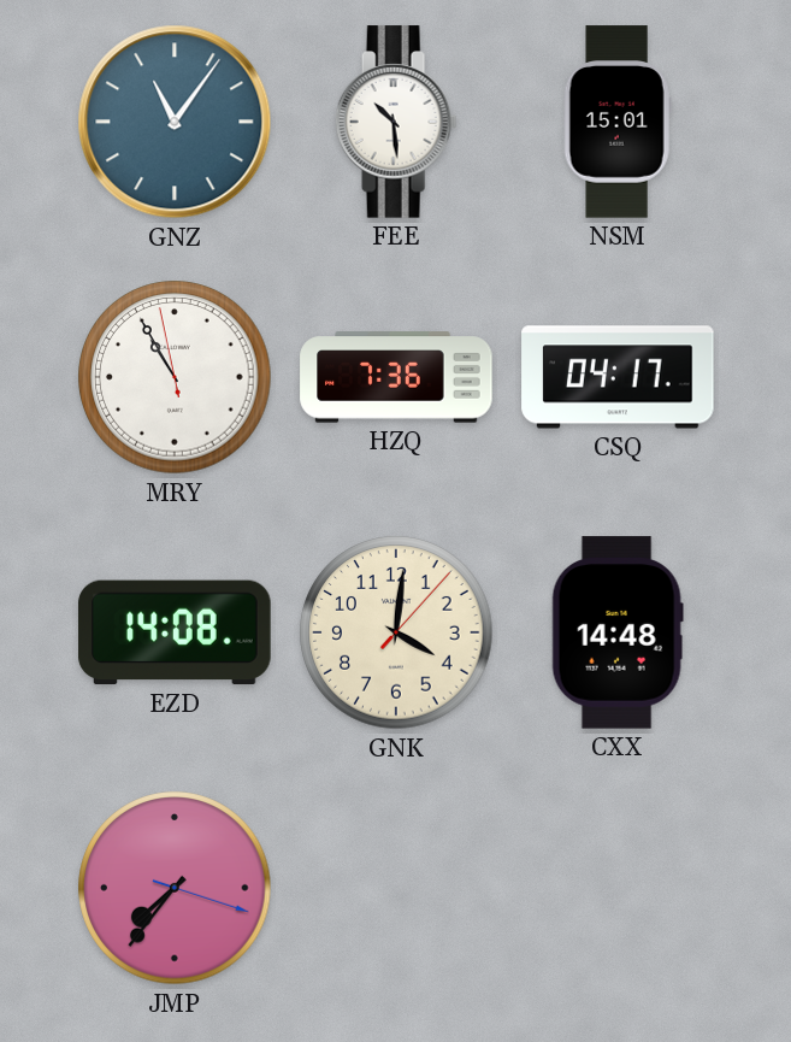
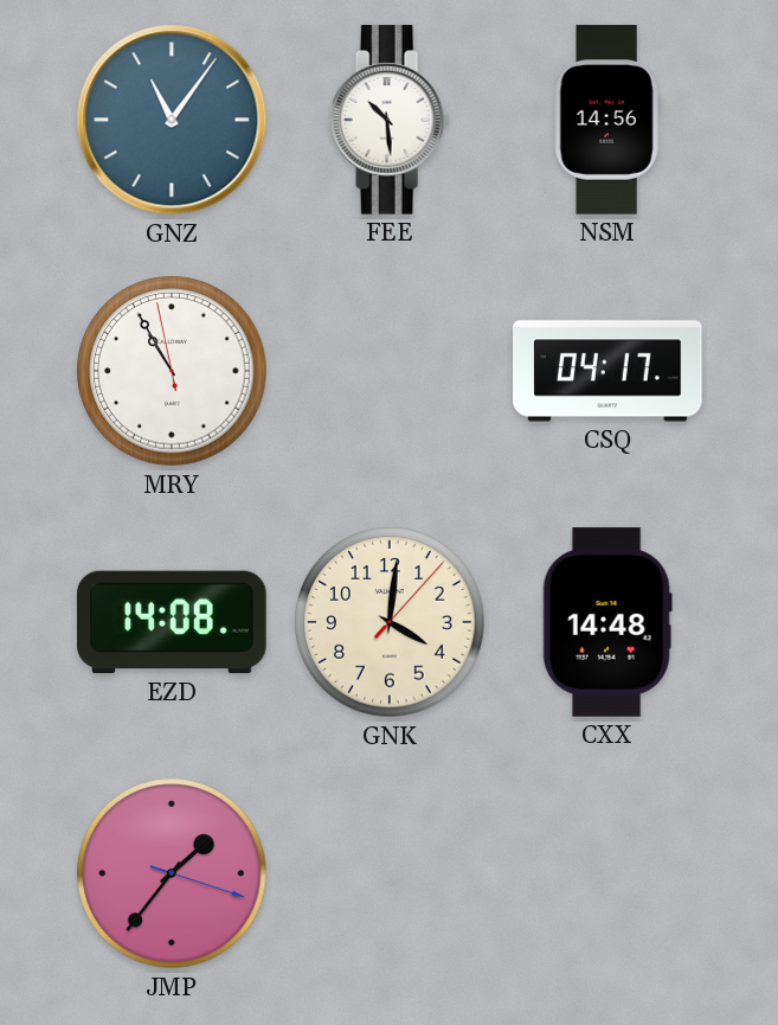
NSM: 15:01 -> 14:56
HZQ: 7:36 -> none
JMP: 7:36 -> 1:36
